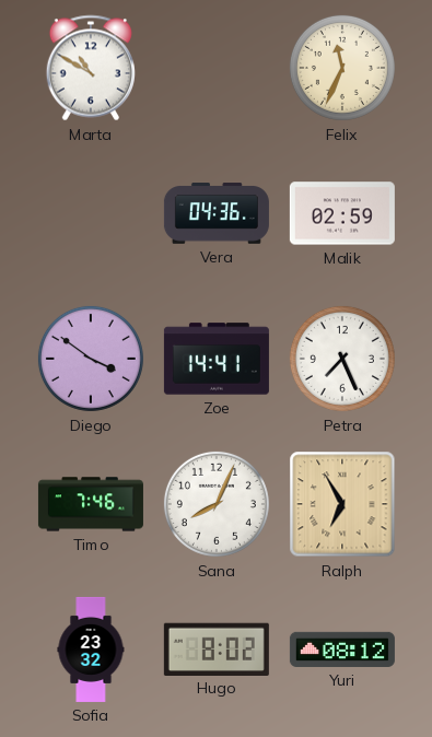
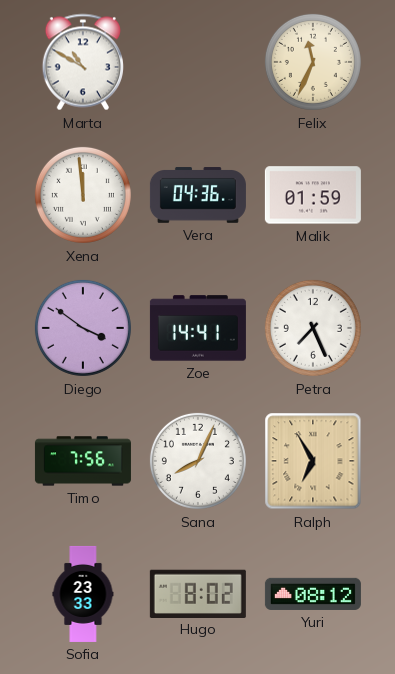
Xena: none -> 11:59
Malik: 02:59 -> 01:59
Timo: 7:46 -> 7:56
Sofia: 23:32 -> 23:33
